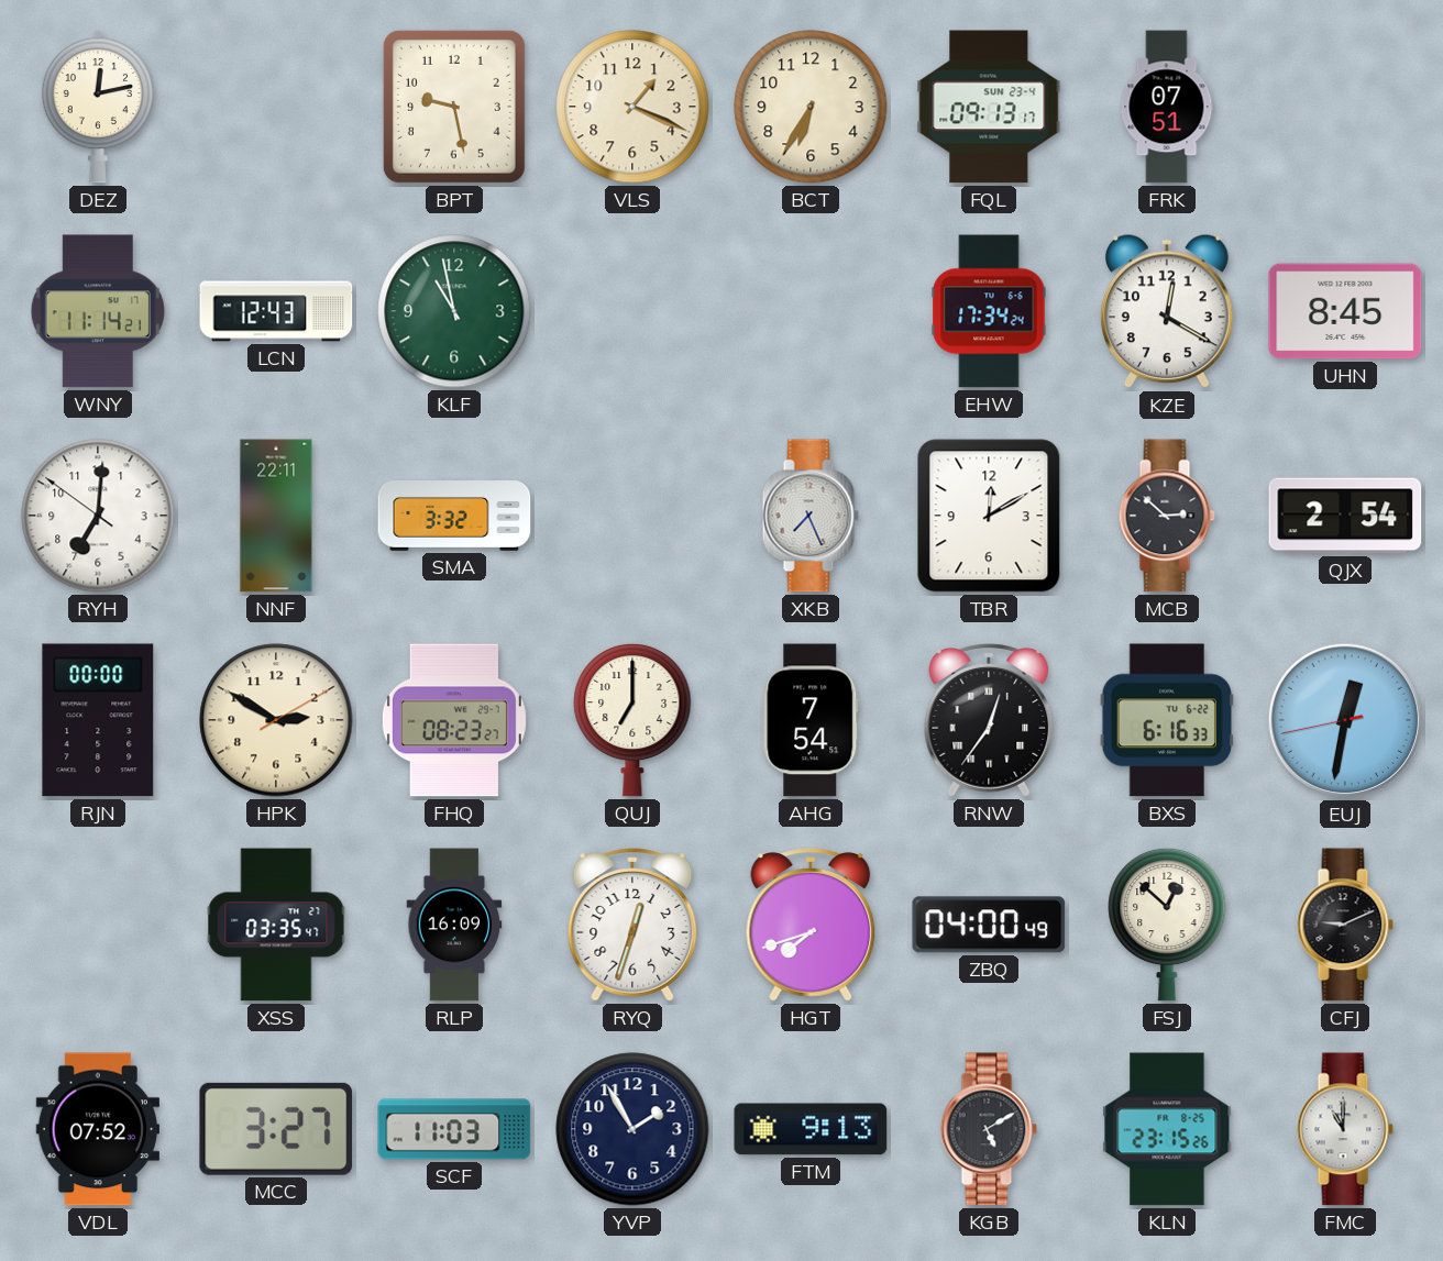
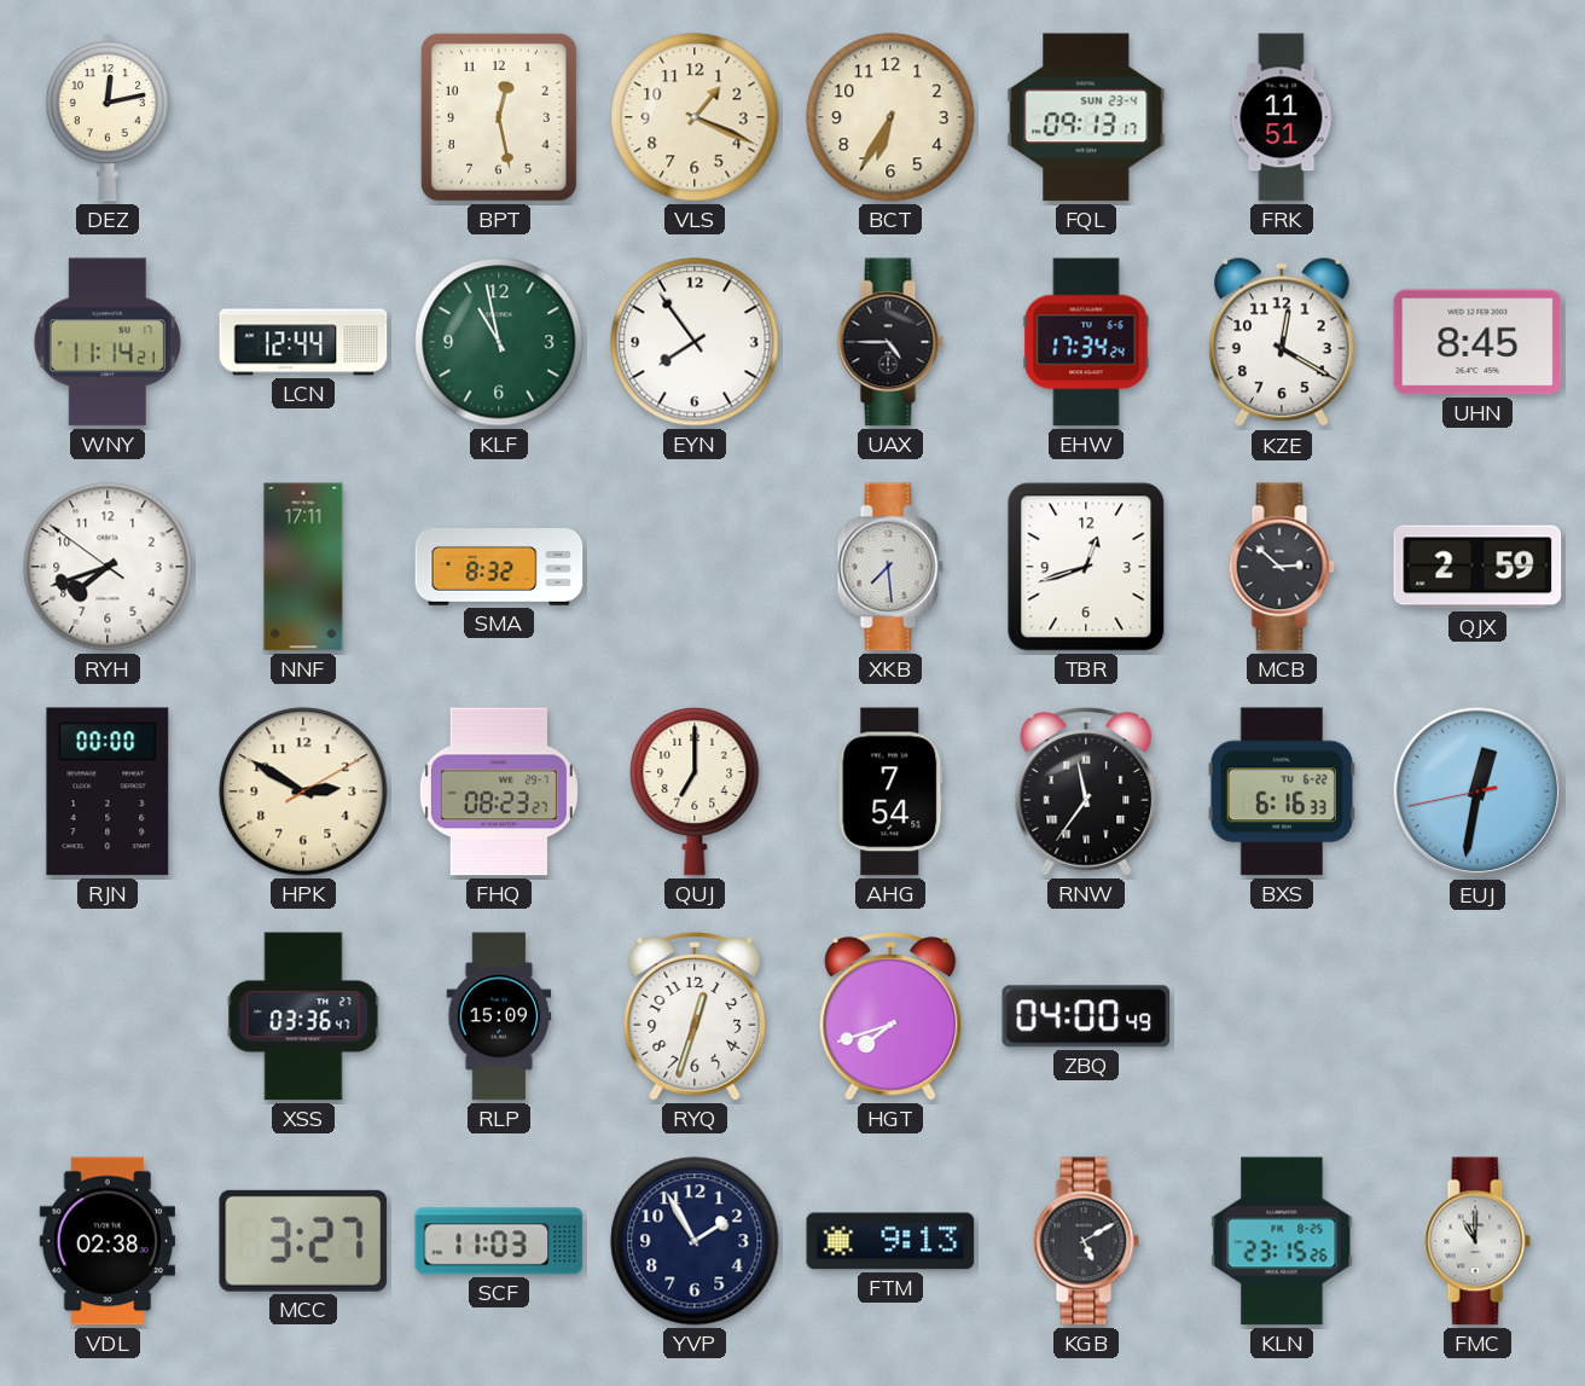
BPT: 9:28 -> 12:28
FRK: 07:51 -> 11:51
LCN: 12:43 -> 12:44
EYN: none -> 7:54
UAX: none -> 4:45
RYH: 7:00 -> 7:41
NNF: 22:11 -> 17:11
SMA: 3:32 -> 8:32
XKB: 7:26 -> 7:29
TBR: 12:10 -> 12:42
QJX: 2:54 -> 2:59
RNW: 12:36 -> 11:36
XSS: 03:35 -> 03:36
RLP: 16:09 -> 15:09
FSJ: 12:52 -> none
CFJ: 9:11 -> none
VDL: 07:52 -> 02:38
